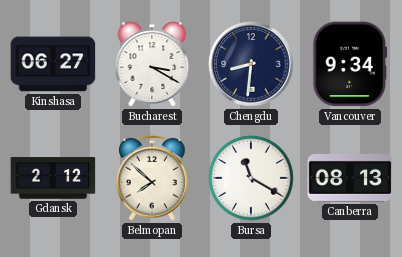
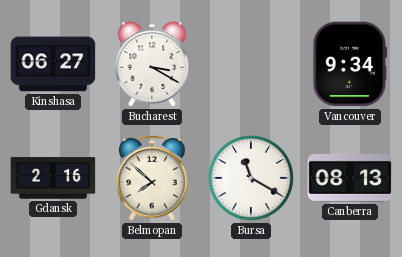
Chengdu: 8:31 -> none
Gdansk: 2:12 -> 2:16
